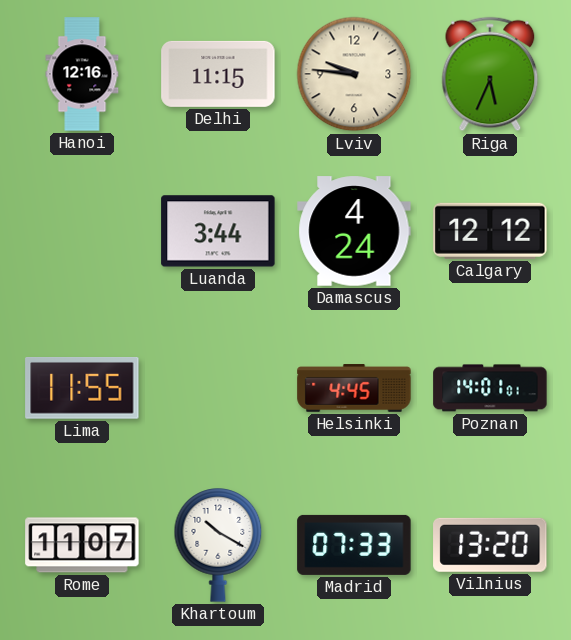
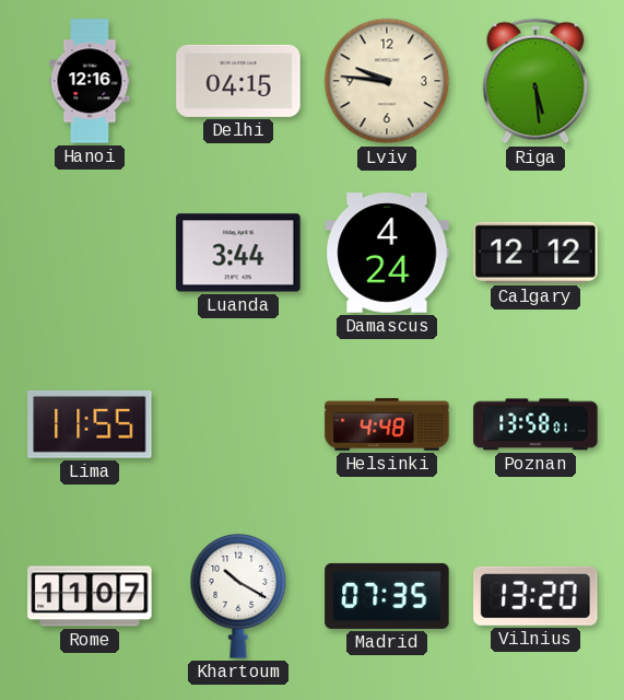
Delhi: 11:15 -> 04:15
Riga: 5:34 -> 5:29
Helsinki: 4:45 -> 4:48
Poznan: 14:01 -> 13:58
Madrid: 07:33 -> 07:35
